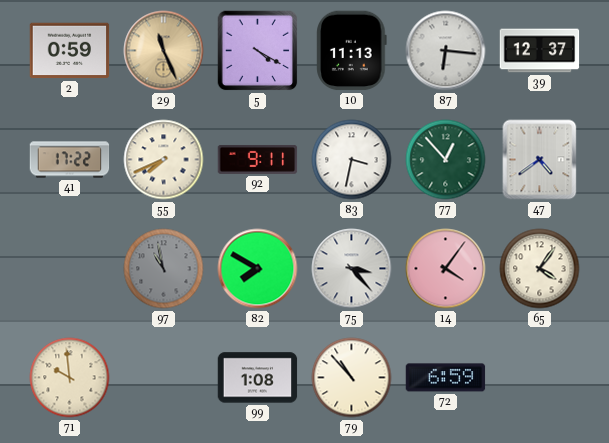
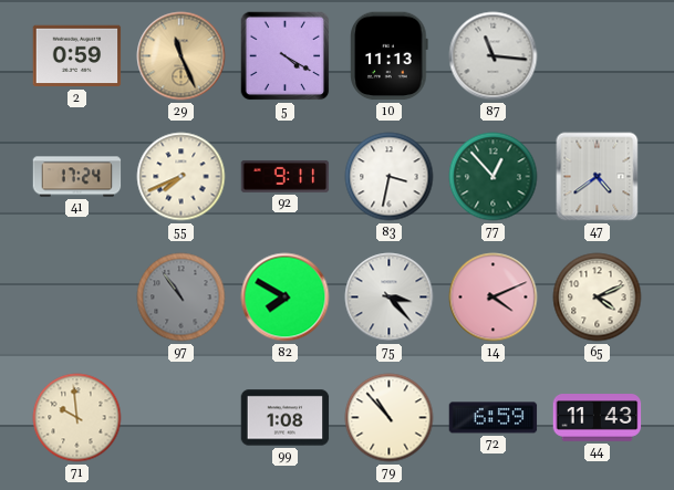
87: 6:16 -> 11:16
39: 12:37 -> none
41: 17:22 -> 17:24
97: 10:58 -> 10:54
14: 4:06 -> 4:11
65: 4:06 -> 4:11
44: none -> 11:43
